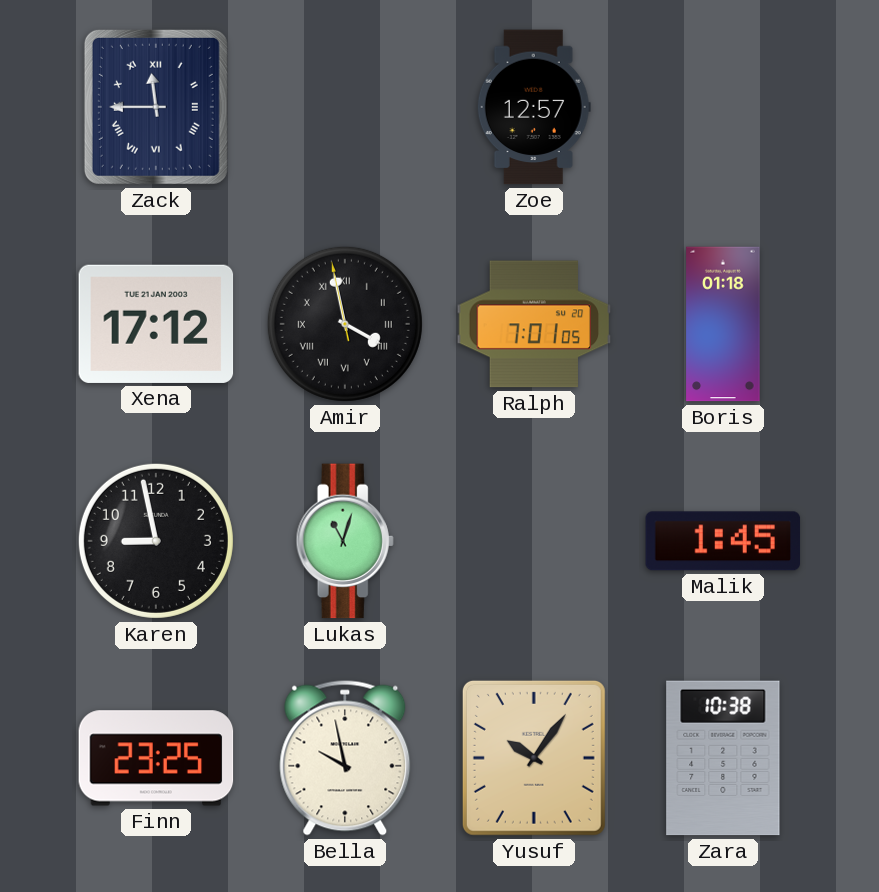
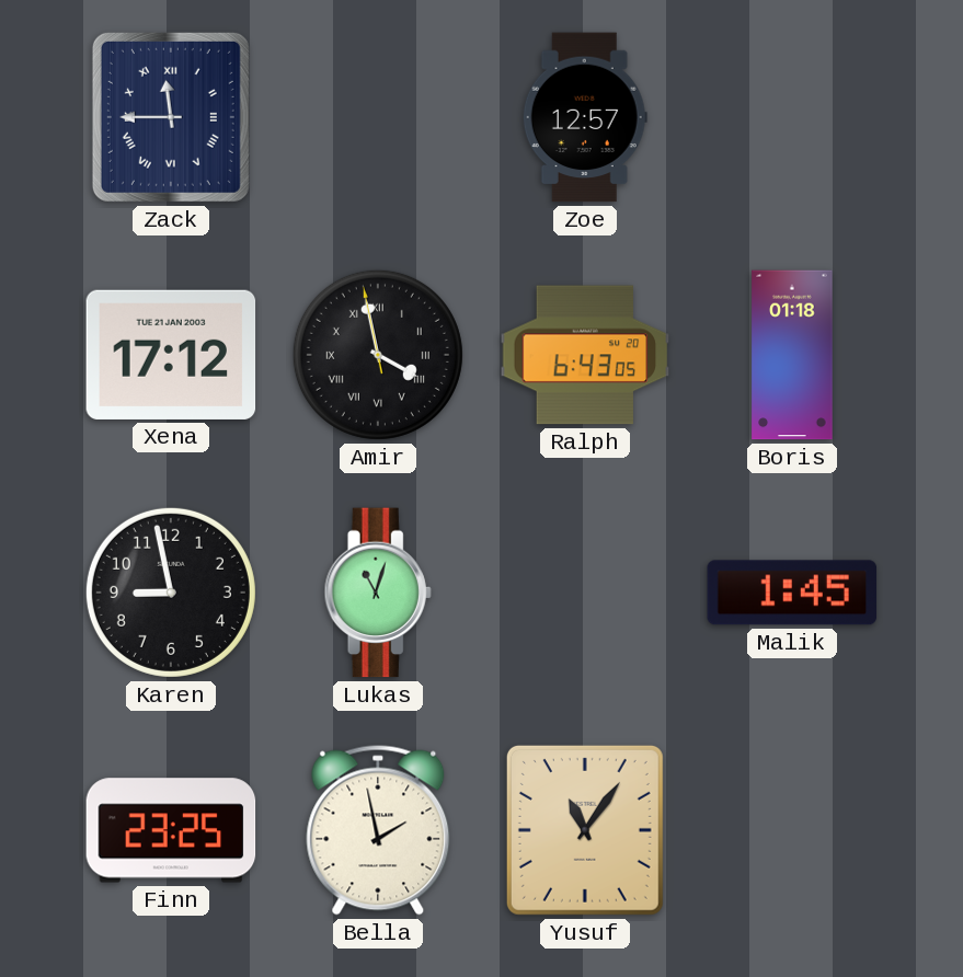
Ralph: 7:01 -> 6:43
Bella: 9:58 -> 1:58
Yusuf: 10:06 -> 11:06
Zara: 10:38 -> none
